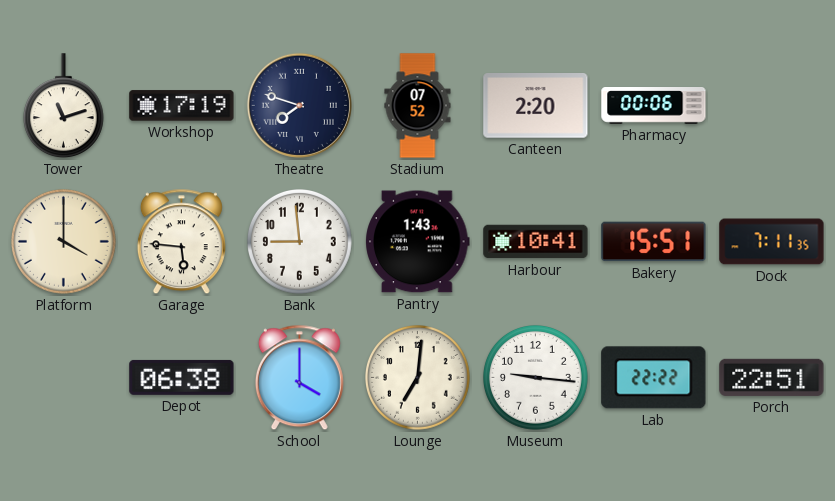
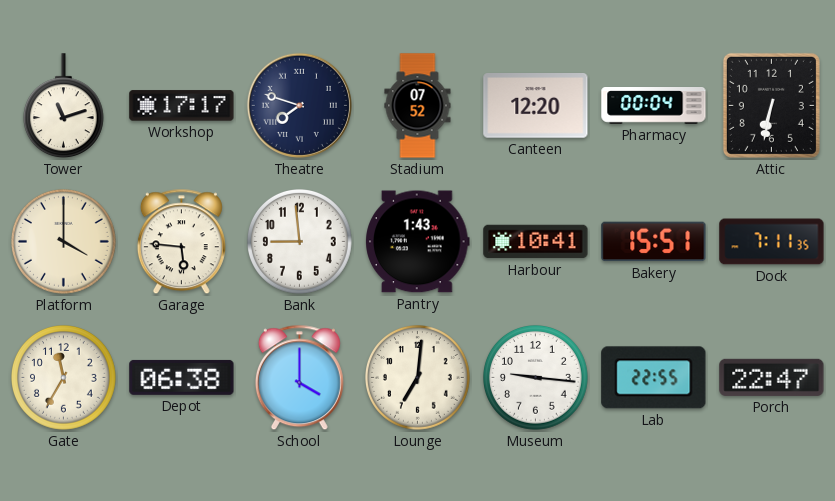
Workshop: 17:19 -> 17:17
Canteen: 2:20 -> 12:20
Pharmacy: 00:06 -> 00:04
Attic: none -> 6:32
Gate: none -> 11:35
Lab: 22:22 -> 22:55
Porch: 22:51 -> 22:47
